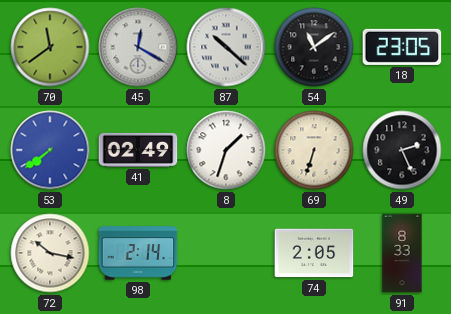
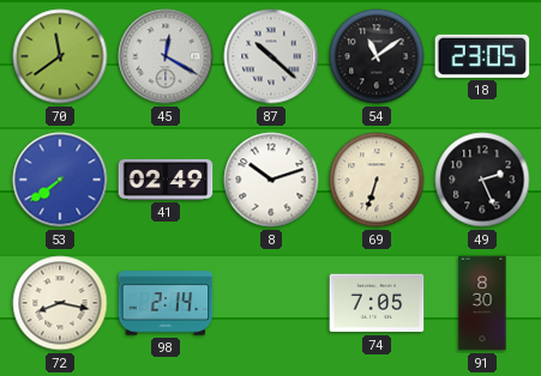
8: 1:33 -> 10:12
72: 10:17 -> 8:17
74: 2:05 -> 7:05
91: 8:33 -> 8:30
